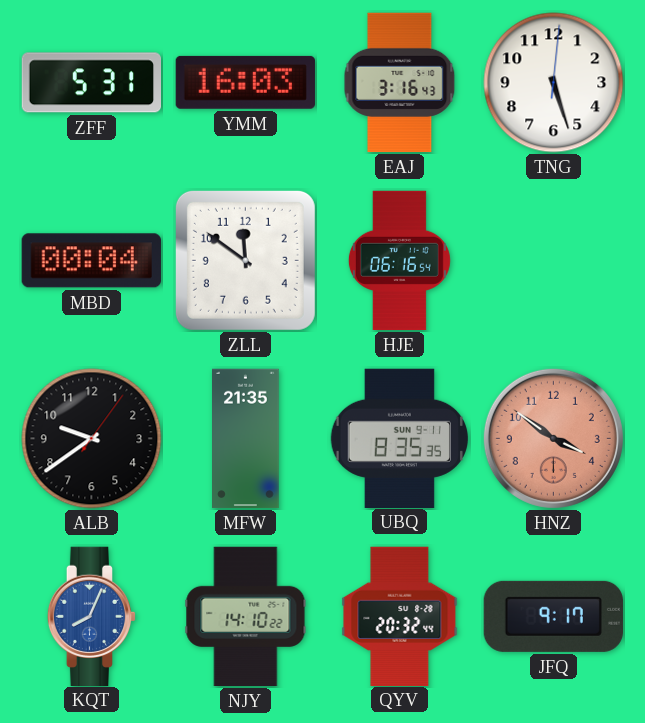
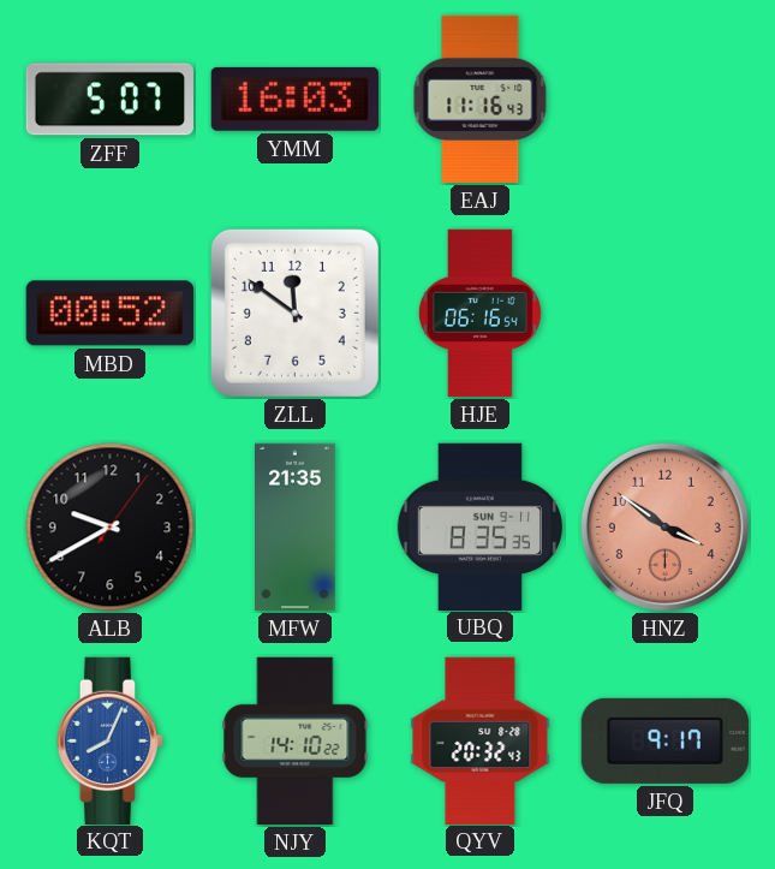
ZFF: 5:31 -> 5:07
EAJ: 3:16 -> 11:16
TNG: 5:27 -> none
MBD: 00:04 -> 00:52
ALB: 9:39 -> 9:40
QYV: 20:32:44 -> 20:32:43
